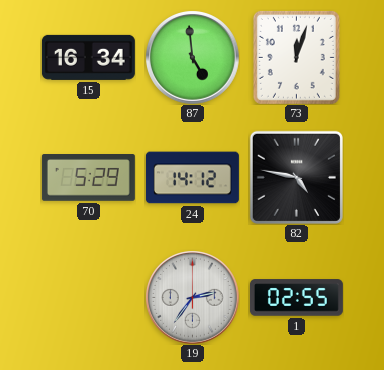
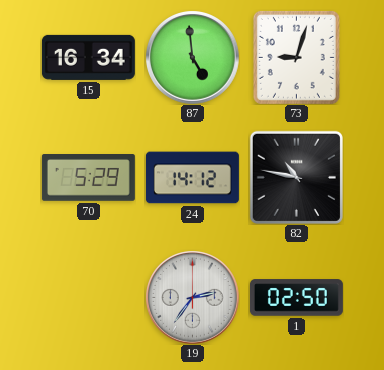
73: 12:03 -> 9:03
82: 4:47 -> 10:47
1: 02:55 -> 02:50
